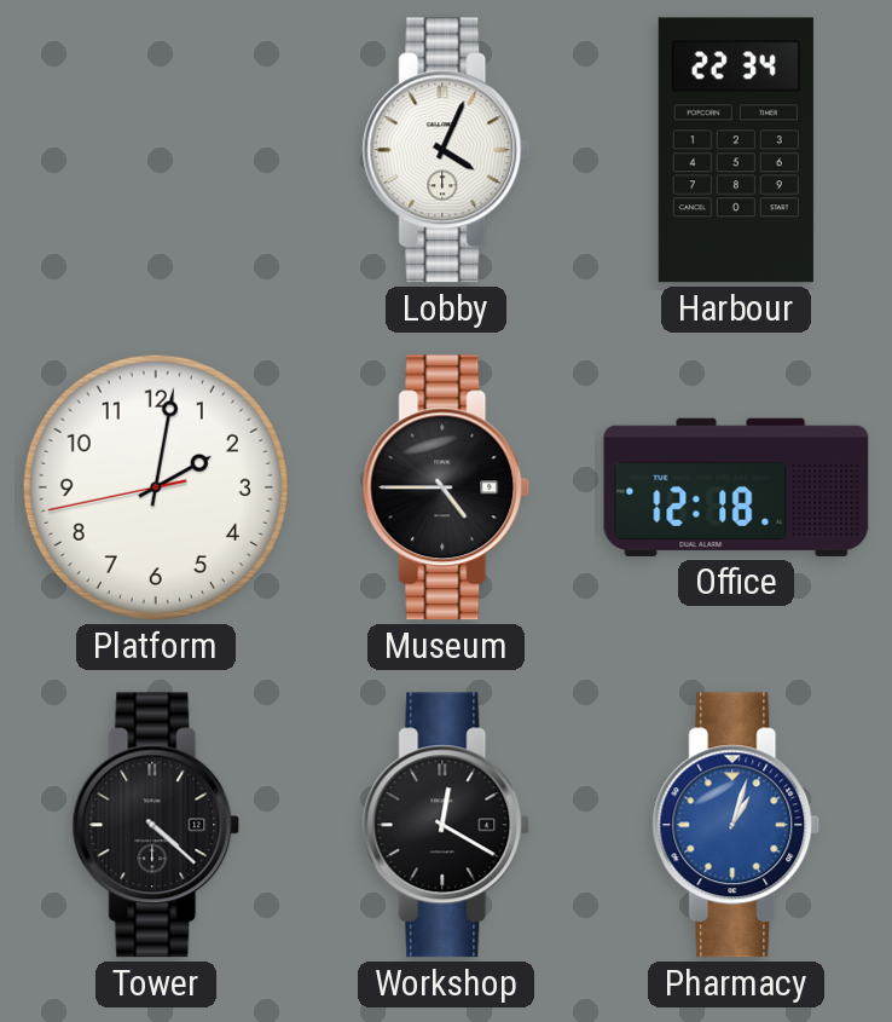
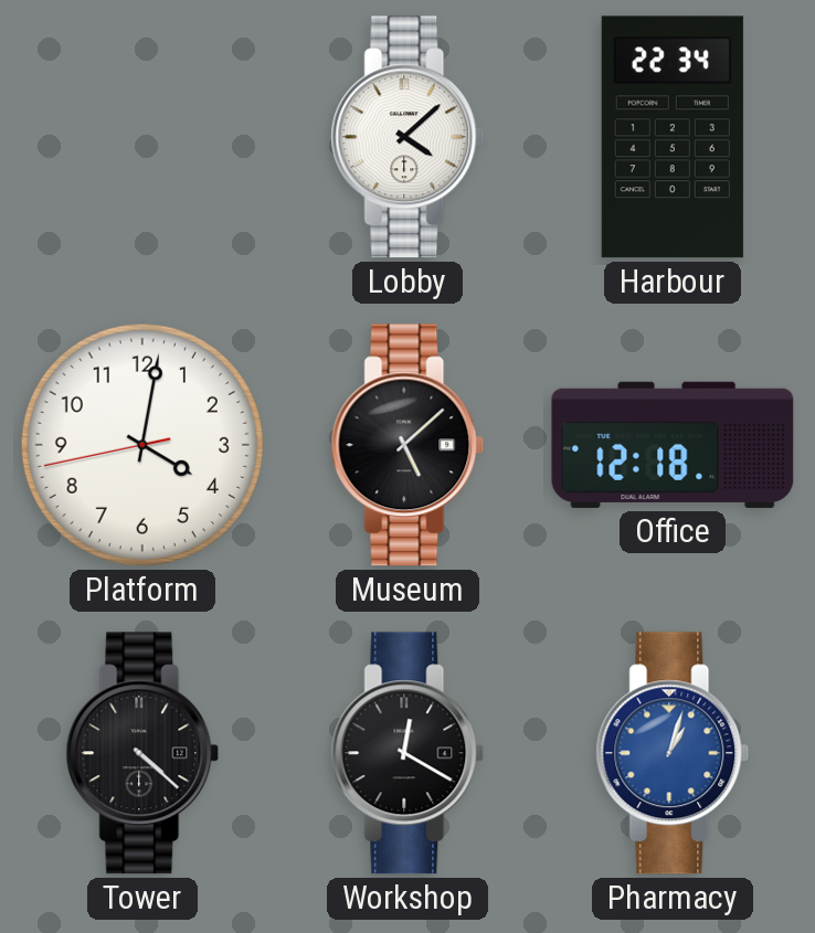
Lobby: 4:04 -> 4:08
Platform: 2:01 -> 4:01
Museum: 4:45 -> 5:08
